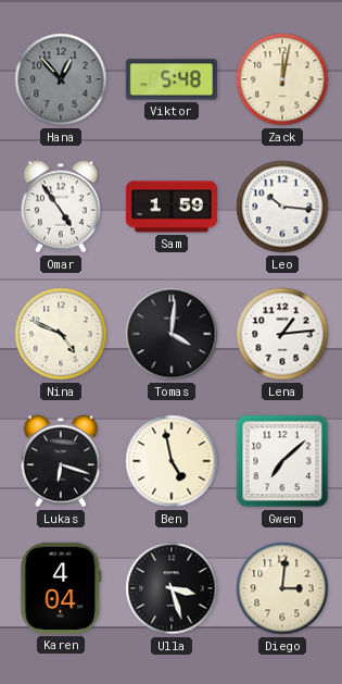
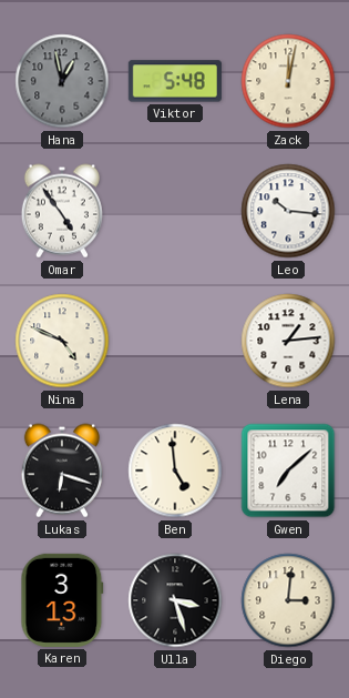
Hana: 12:53 -> 12:58
Sam: 1:59 -> none
Tomas: 4:01 -> none
Ben: 4:58 -> 4:59
Karen: 4:04 -> 3:13
